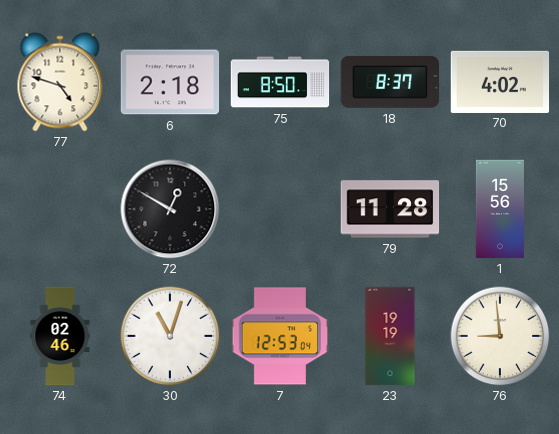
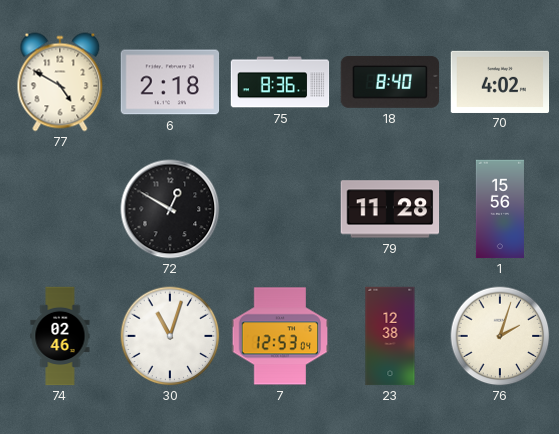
77: 4:48 -> 4:50
75: 8:50 -> 8:36
18: 8:37 -> 8:40
23: 19:19 -> 12:38
76: 8:59 -> 2:03
